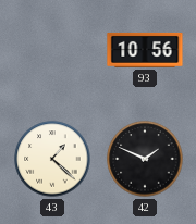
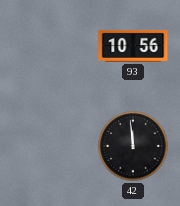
43: 1:22 -> none
42: 1:49 -> 11:59
